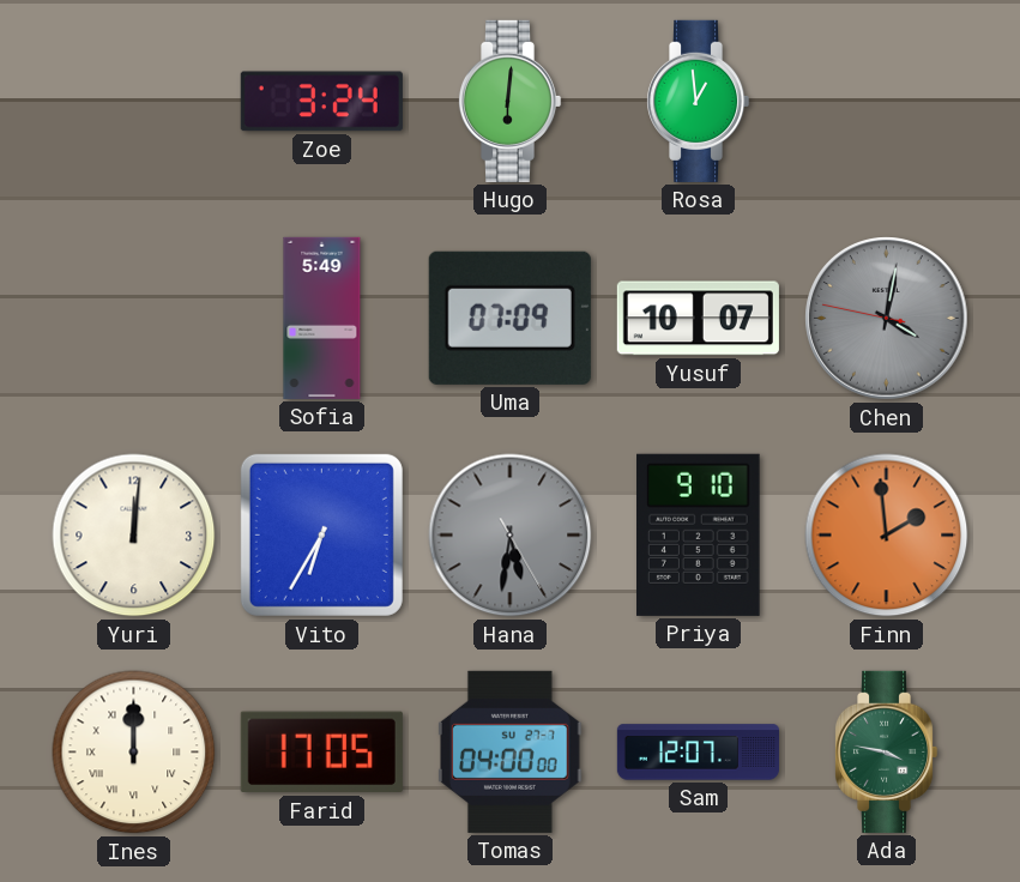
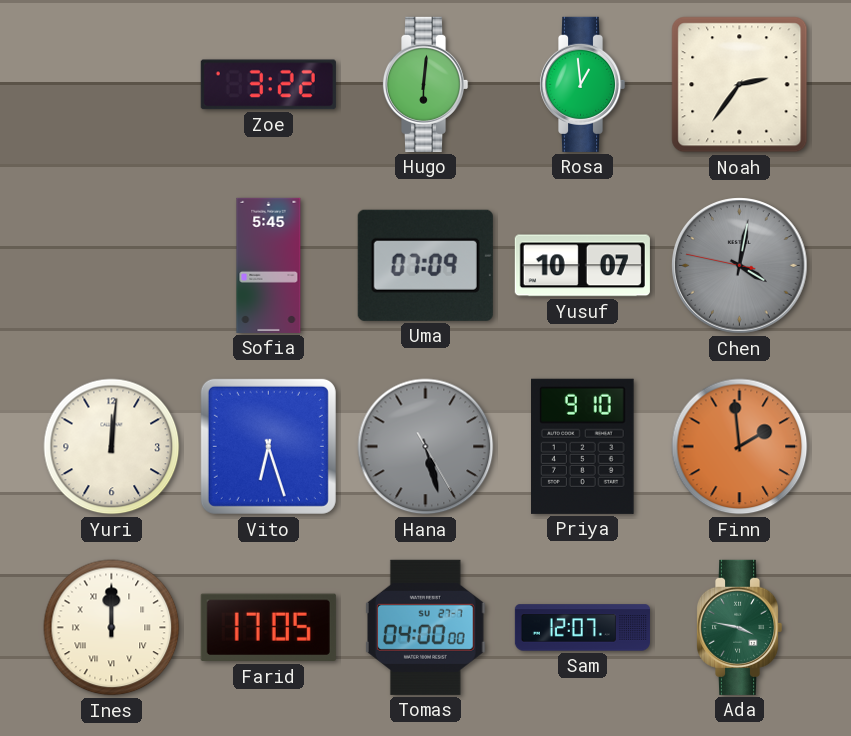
Zoe: 3:24 -> 3:22
Noah: none -> 2:36
Sofia: 5:49 -> 5:45
Vito: 6:35 -> 6:27
Hana: 5:31 -> 5:27
